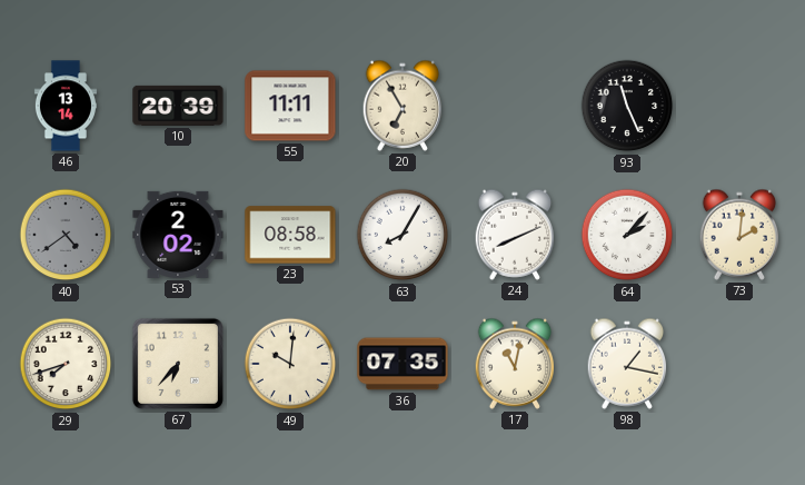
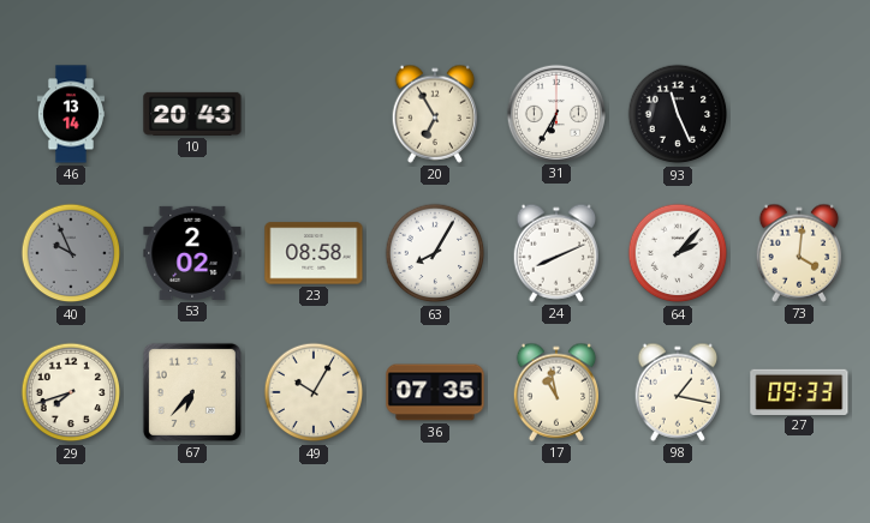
10: 20:39 -> 20:43
55: 11:11 -> none
31: none -> 6:35
40: 4:39 -> 9:56
73: 2:01 -> 4:01
49: 10:01 -> 10:05
17: 11:02 -> 10:58
27: none -> 09:33
